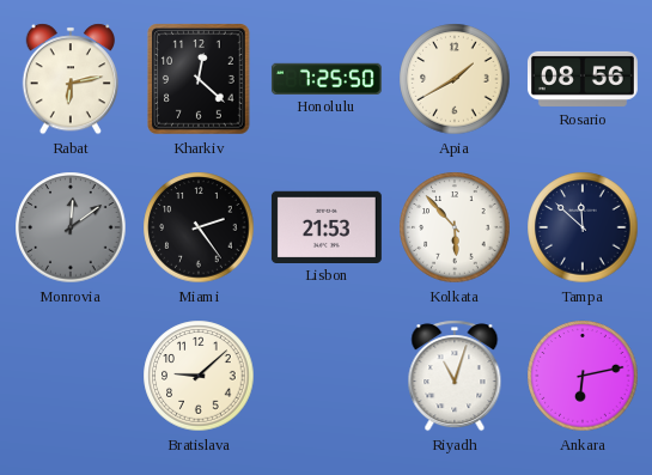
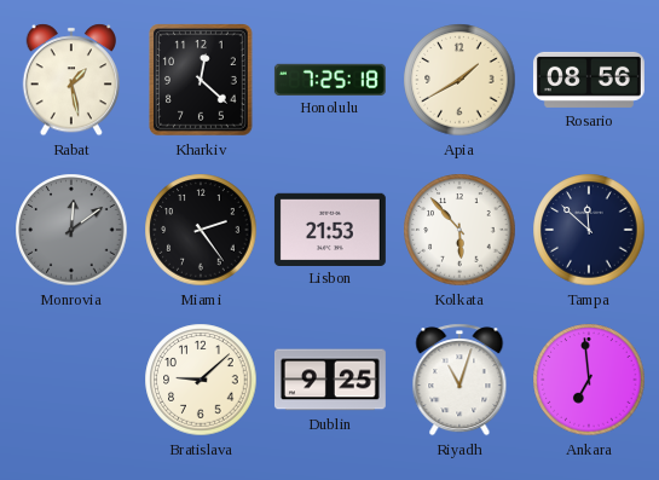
Rabat: 6:13 -> 1:28
Honolulu: 7:25:50 -> 7:25:18
Dublin: none -> 9:25
Ankara: 6:13 -> 6:59
